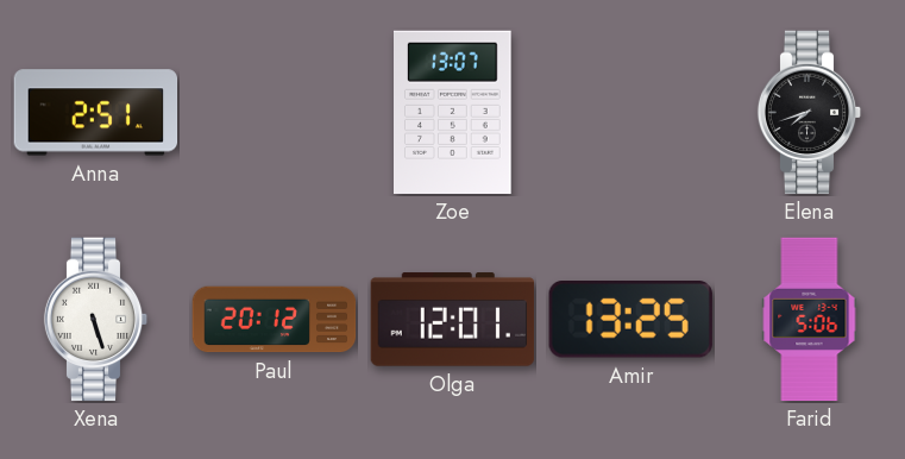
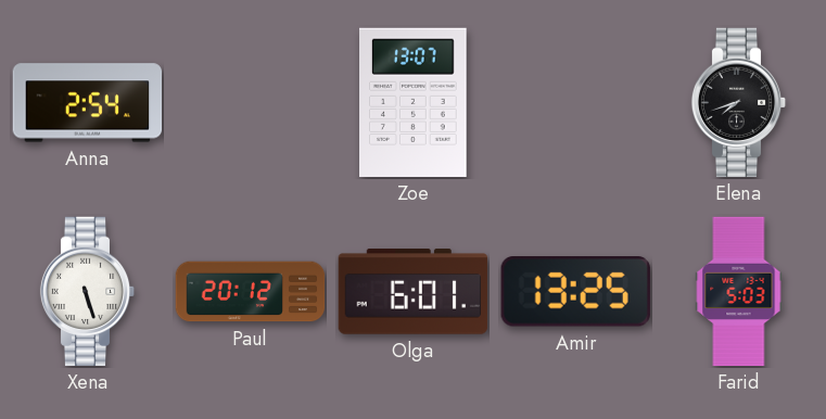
Anna: 2:51 -> 2:54
Olga: 12:01 -> 6:01
Farid: 5:06 -> 5:03
